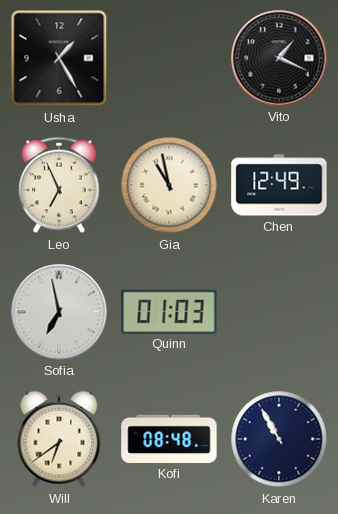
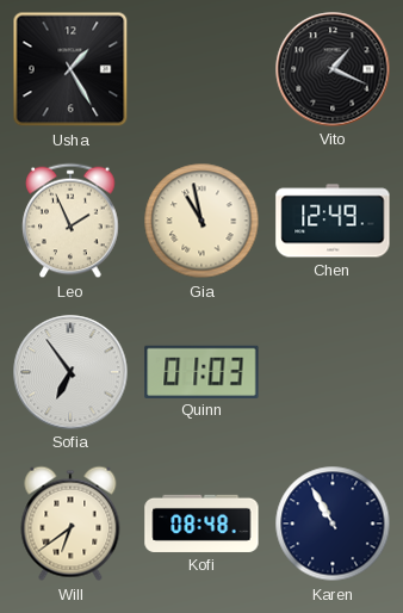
Leo: 6:56 -> 1:56
Sofia: 6:58 -> 6:54
